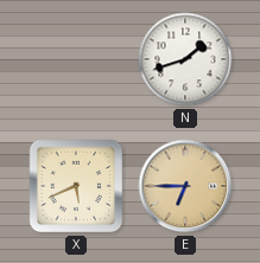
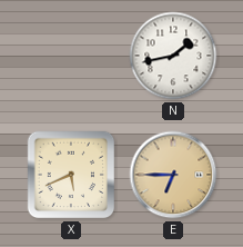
N: 1:42 -> 1:43
